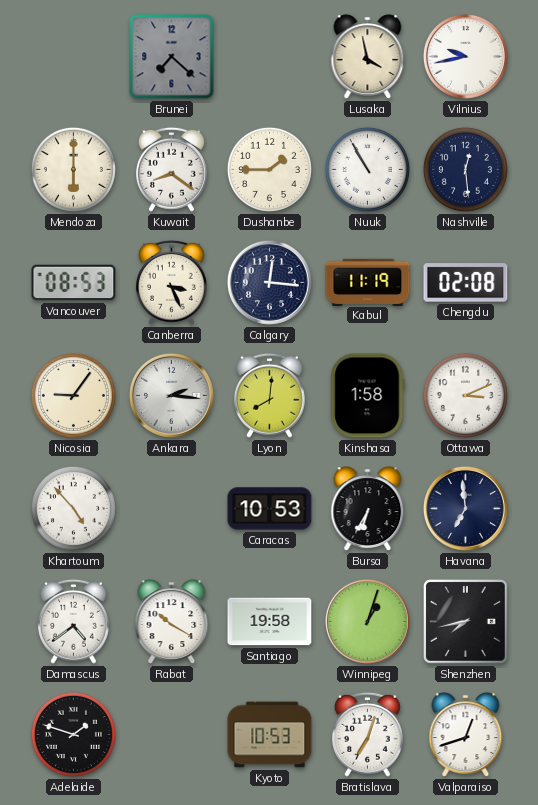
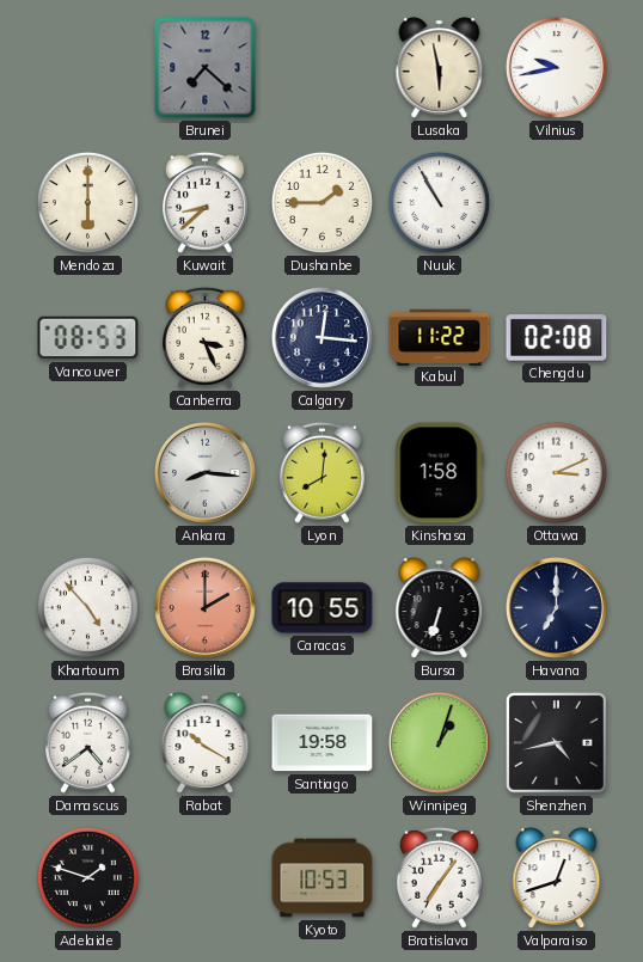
Lusaka: 3:58 -> 5:58
Kuwait: 8:21 -> 8:38
Nashville: 12:29 -> none
Kabul: 11:19 -> 11:22
Nicosia: 9:06 -> none
Ankara: 2:16 -> 8:16
Brasilia: none -> 2:00
Caracas: 10:53 -> 10:55
Bursa: 6:35 -> 6:33
Havana: 6:59 -> 7:00
Shenzhen: 7:43 -> 4:43
Bratislava: 7:03 -> 7:06
